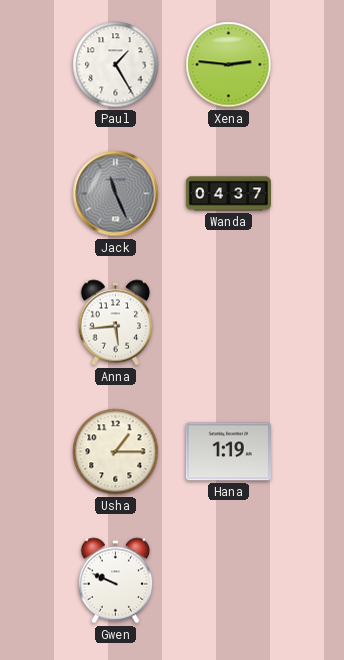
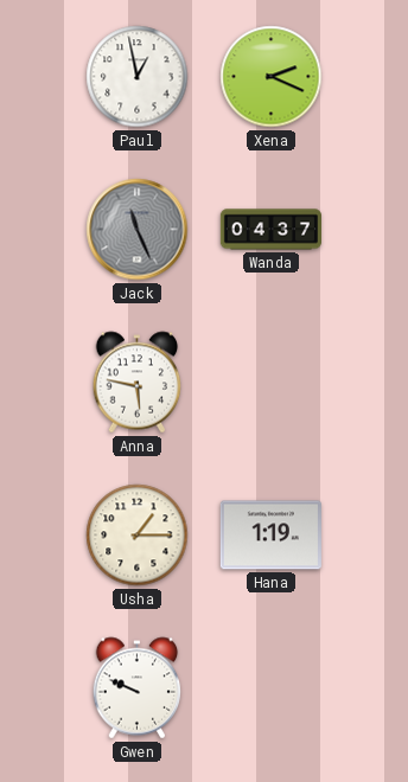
Paul: 1:25 -> 12:58
Xena: 2:46 -> 2:19
Anna: 5:44 -> 5:47
